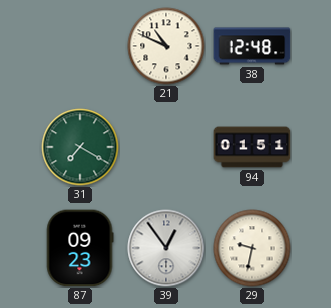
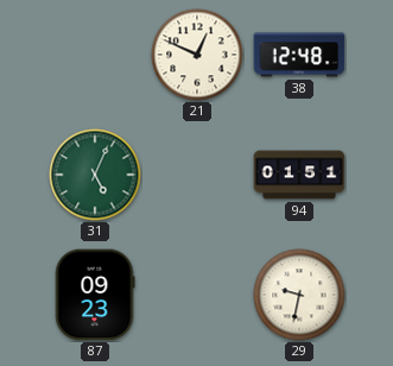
21: 10:49 -> 12:49
31: 7:20 -> 5:04
39: 12:54 -> none
